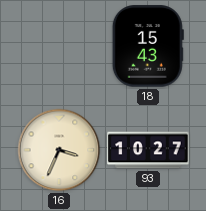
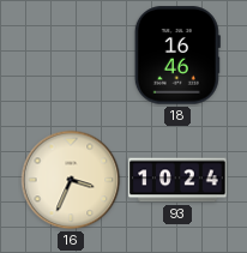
18: 15:43 -> 16:46
93: 10:27 -> 10:24
